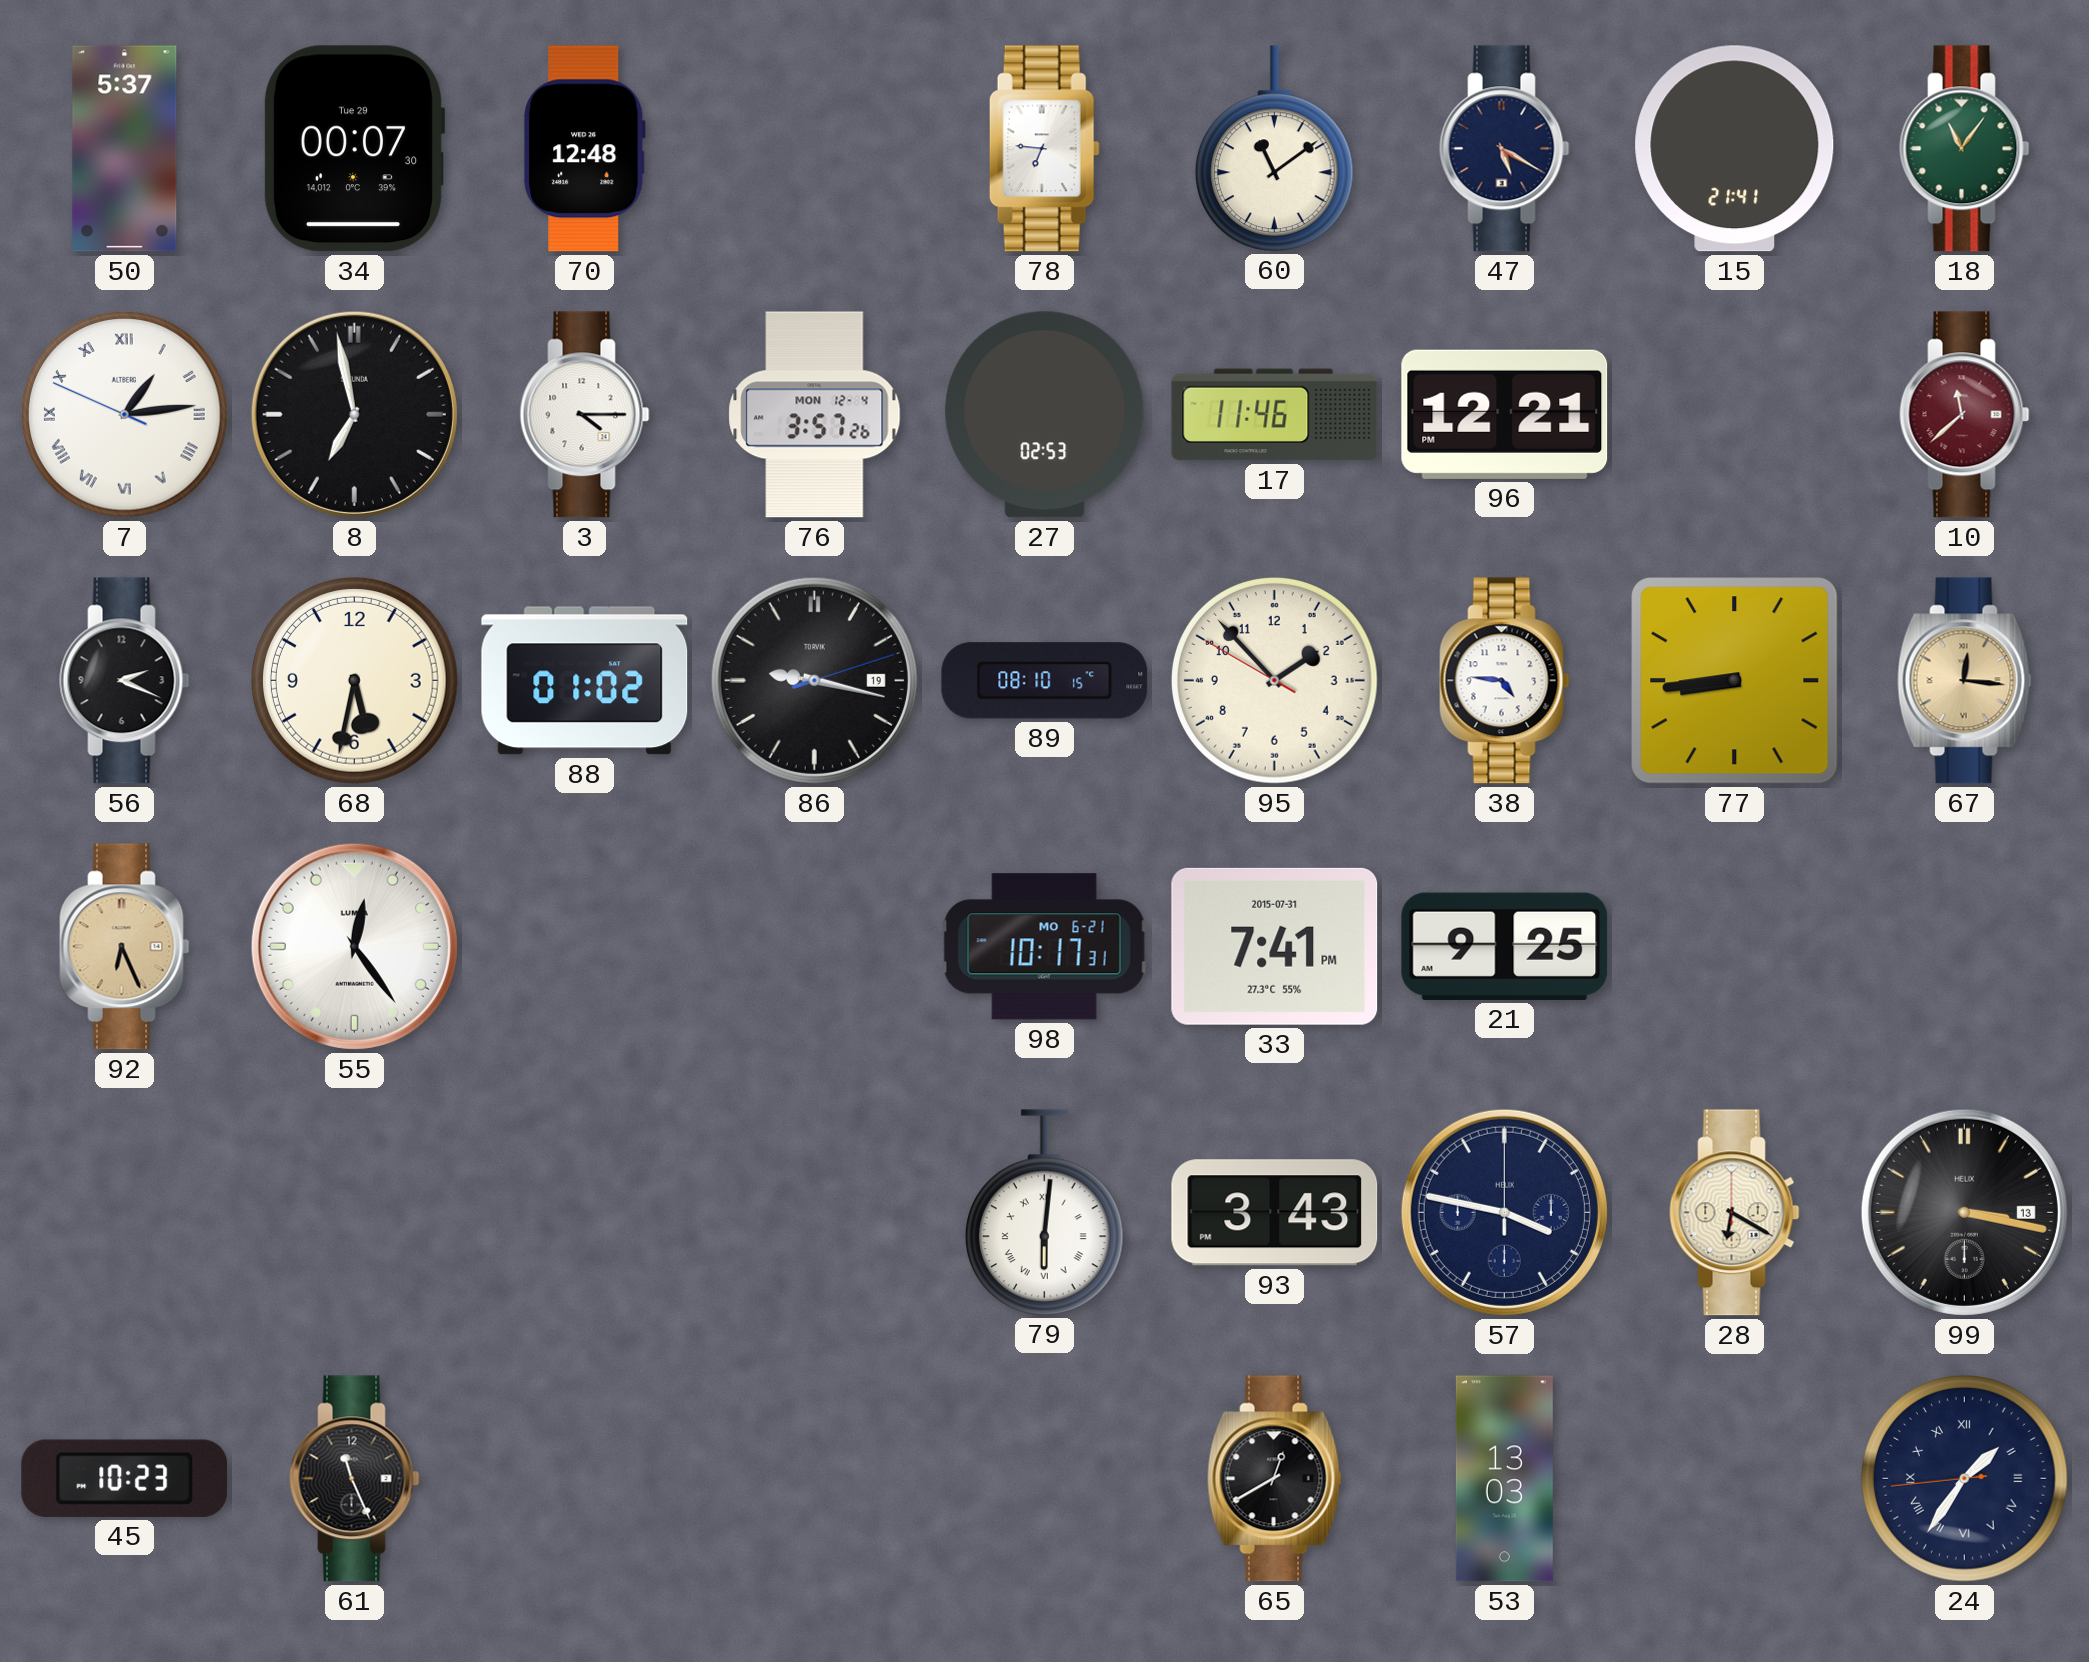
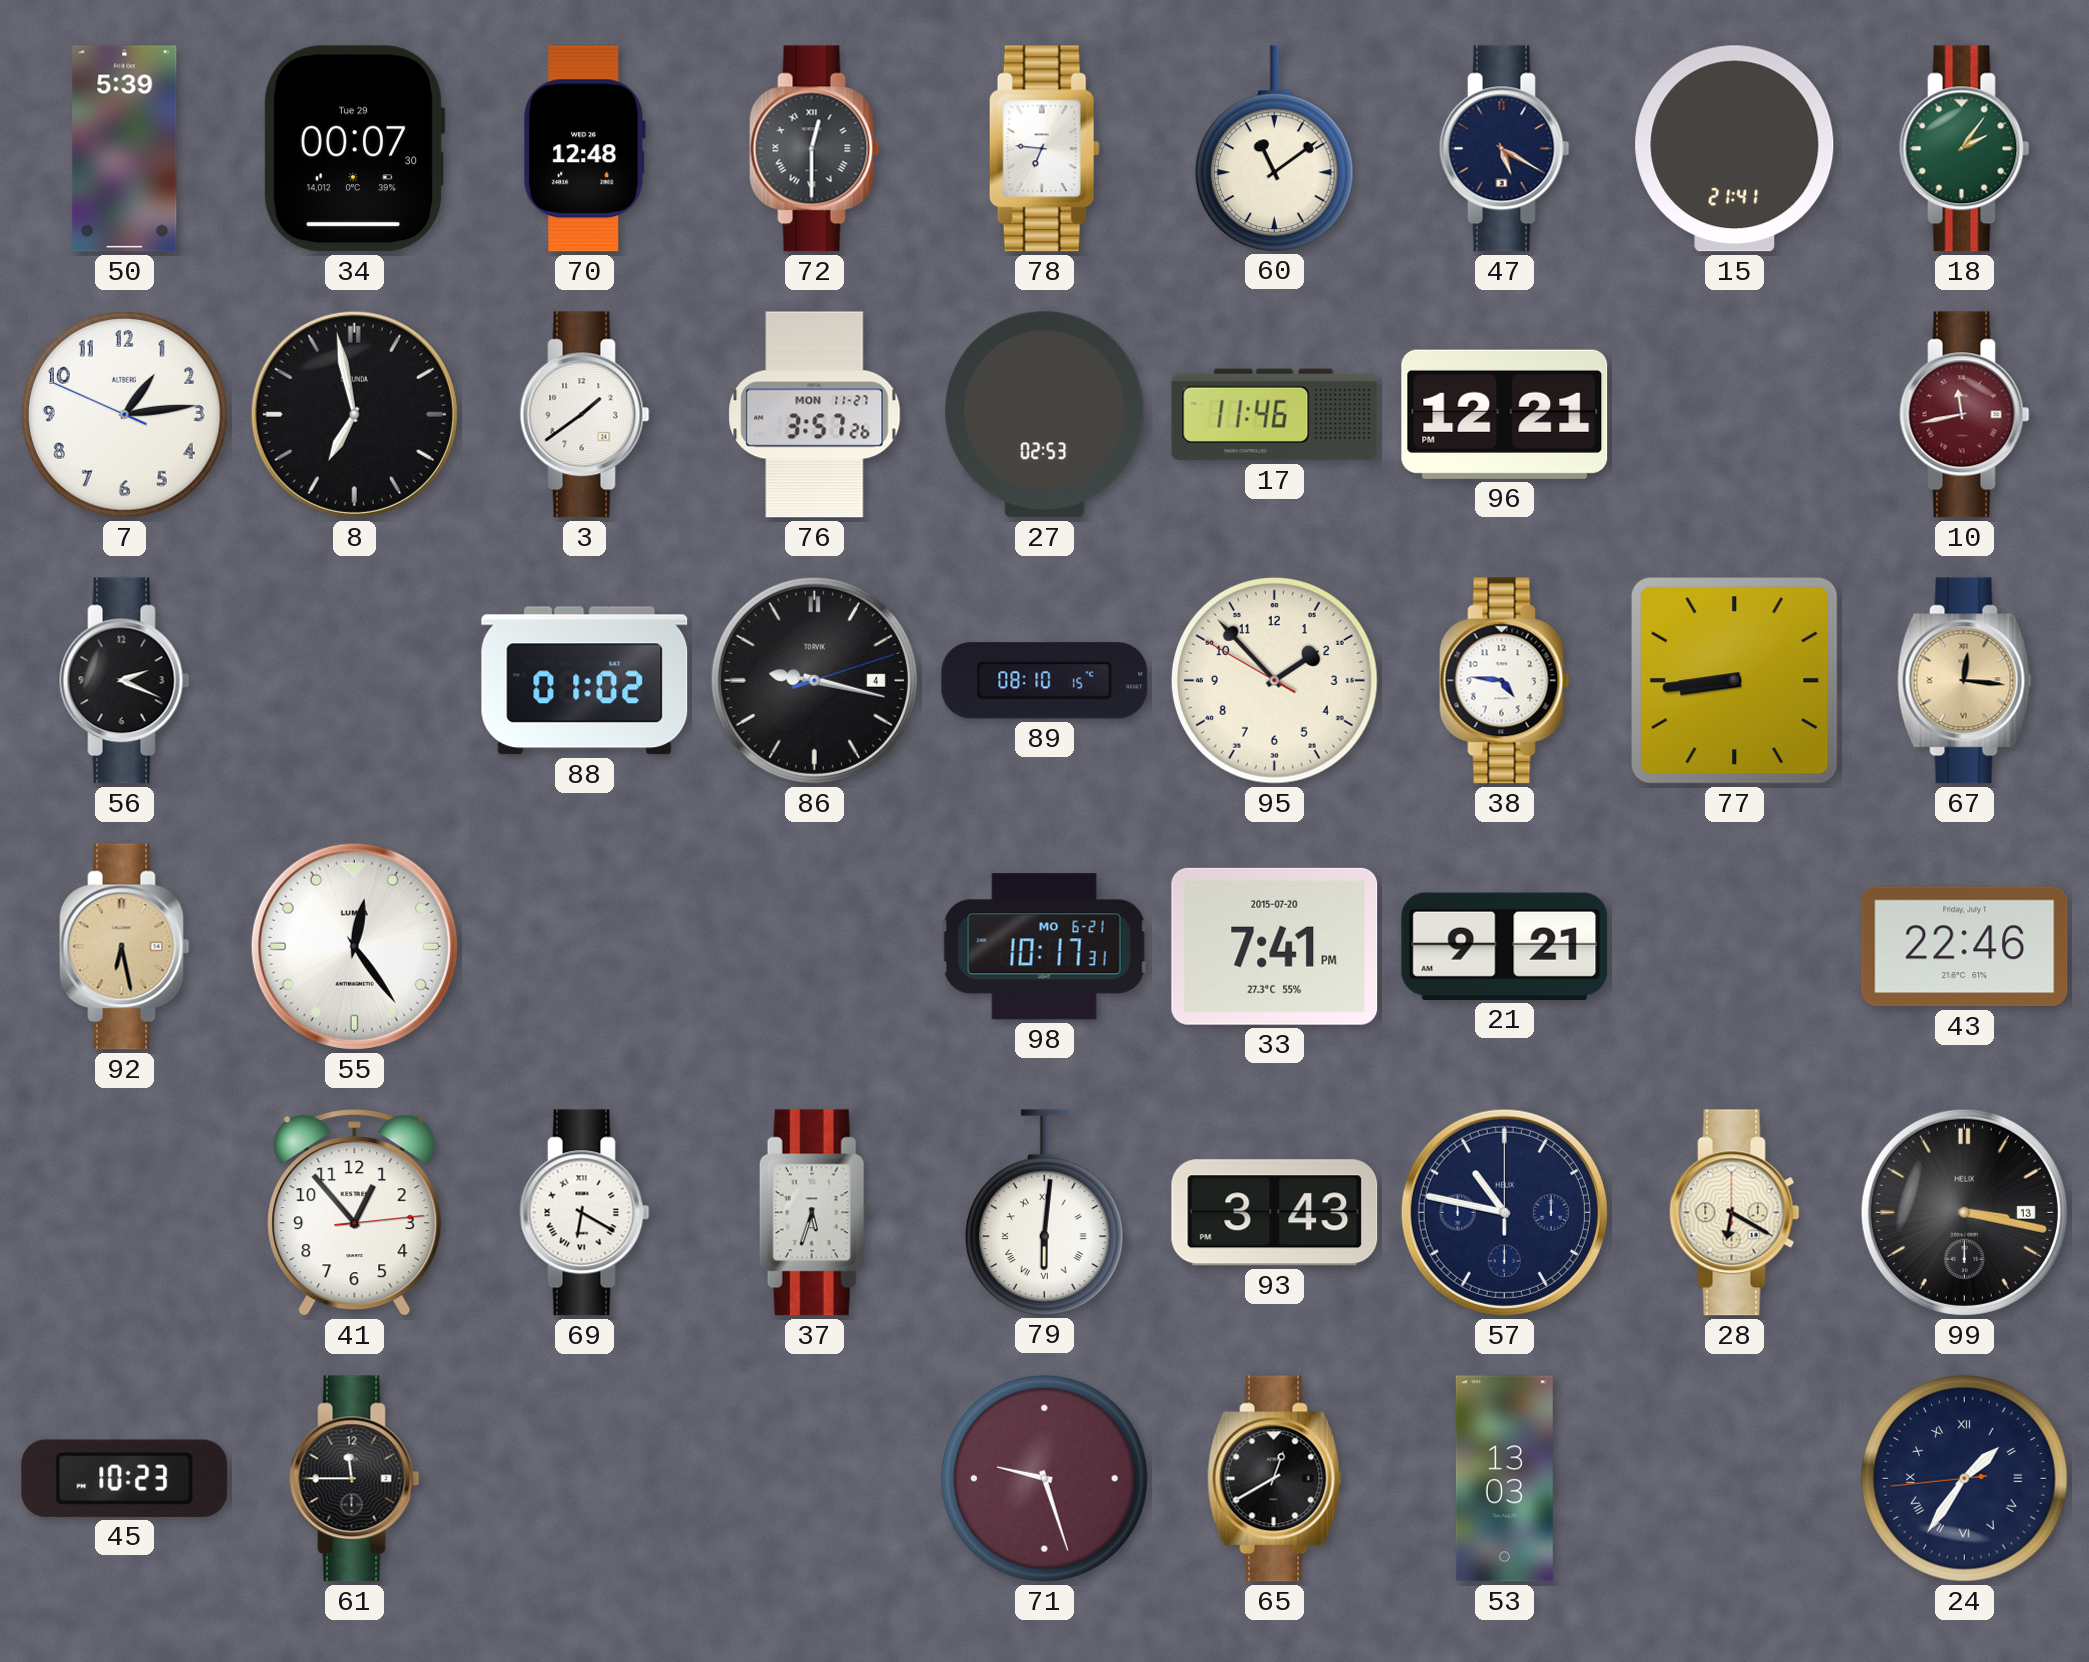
50: 5:37 -> 5:39
72: none -> 12:30
18: 11:06 -> 2:06
7 numerals: Roman -> Arabic
3: 4:15 -> 1:39
76 date: MON 12-4 -> MON 11-27
10: 11:38 -> 11:43
68: 5:32 -> none
86 date: 19 -> 4
92: 6:26 -> 6:28
33 date: 2015-07-31 -> 2015-07-20
21: 9:25 -> 9:21
43: none -> 22:46
41: none -> 12:53
69: none -> 6:20
37: none -> 5:33
57: 3:47 -> 10:47
61: 11:26 -> 11:45
71: none -> 9:27
